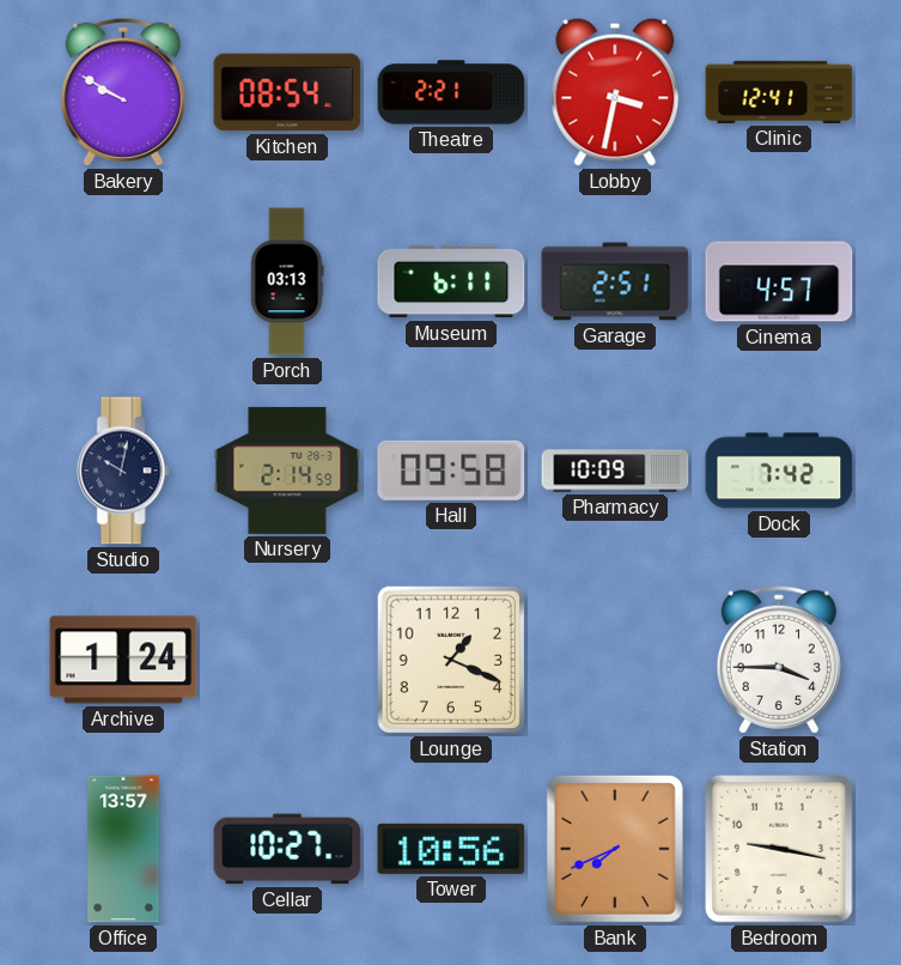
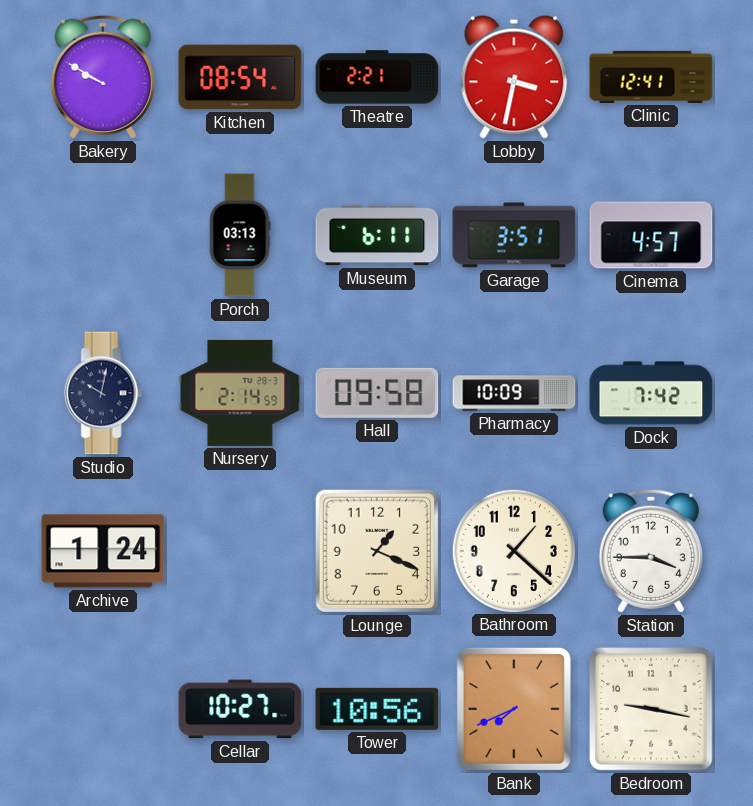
Garage: 2:51 -> 3:51
Bathroom: none -> 1:22
Office: 13:57 -> none
